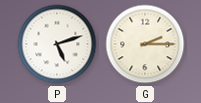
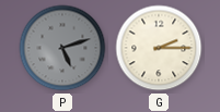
P dial: white -> grey
